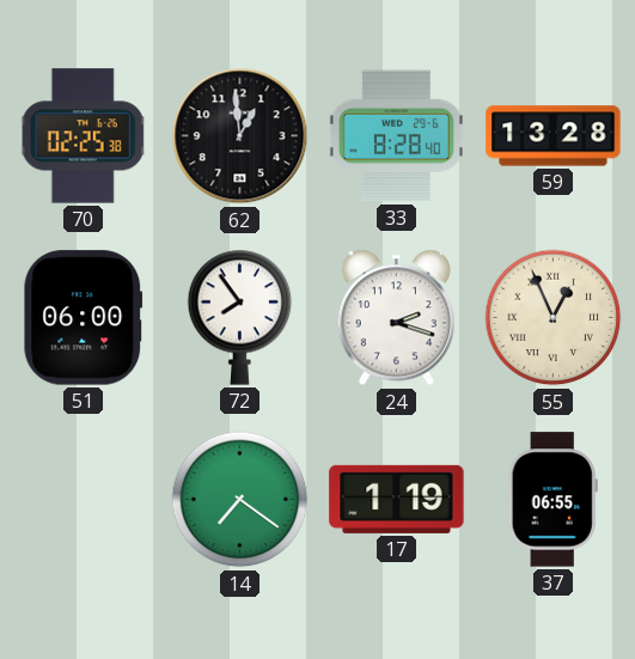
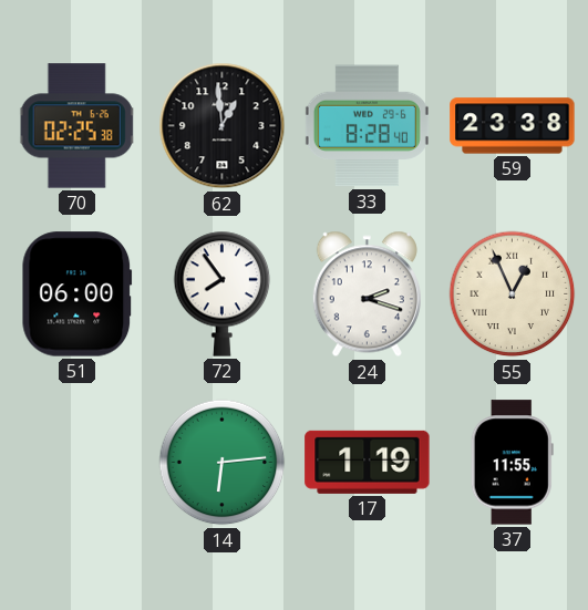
59: 13:28 -> 23:38
14: 7:21 -> 6:14
37: 06:55 -> 11:55
